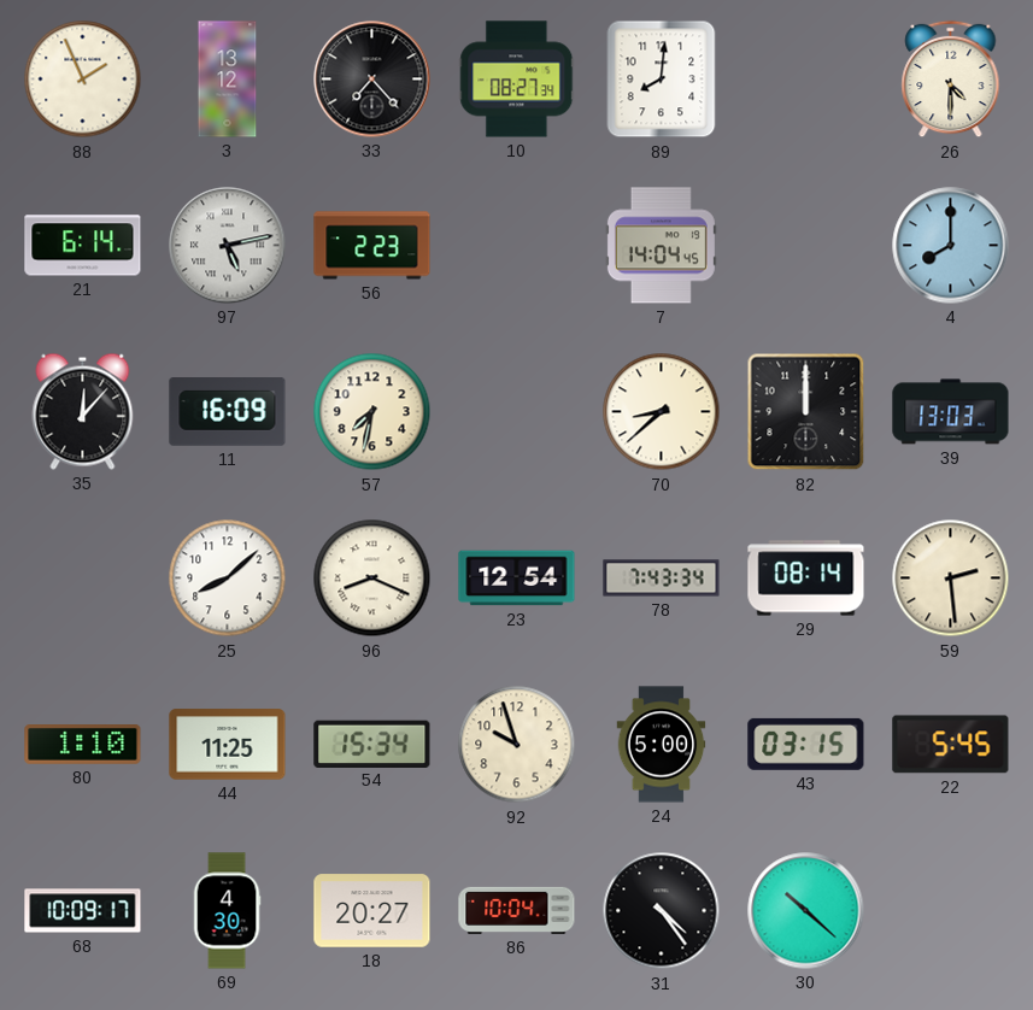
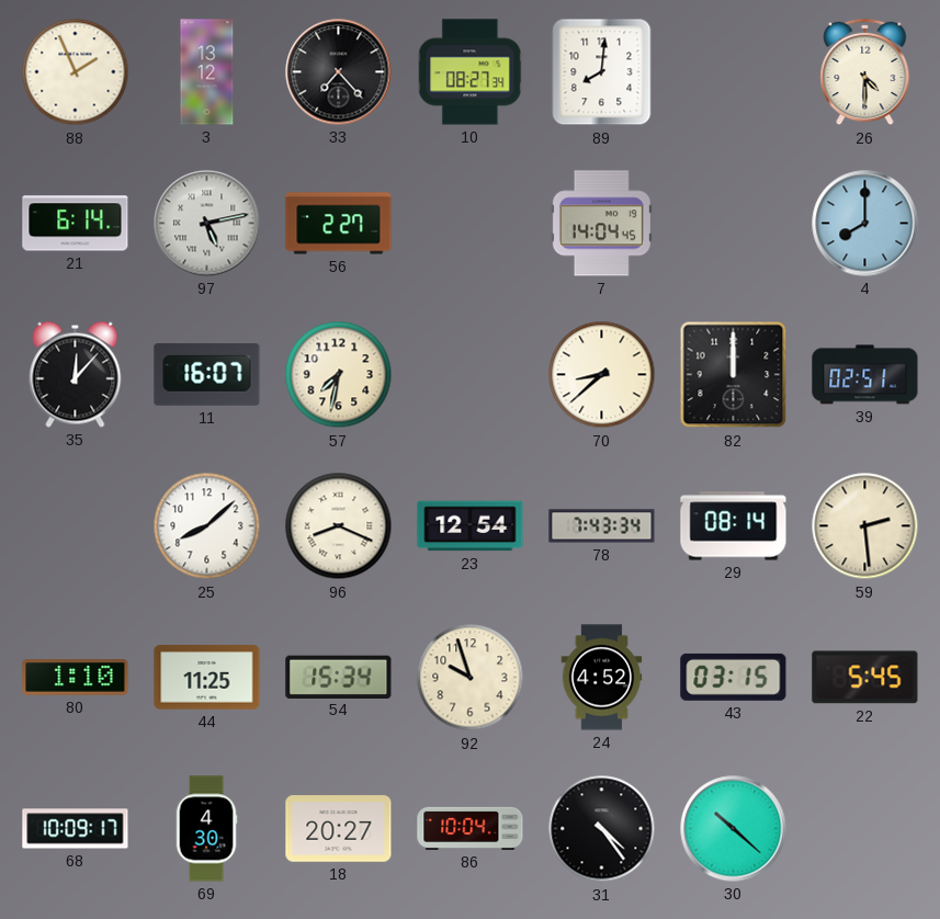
56: 2:23 -> 2:27
11: 16:09 -> 16:07
39: 13:03 -> 02:51
24: 5:00 -> 4:52
